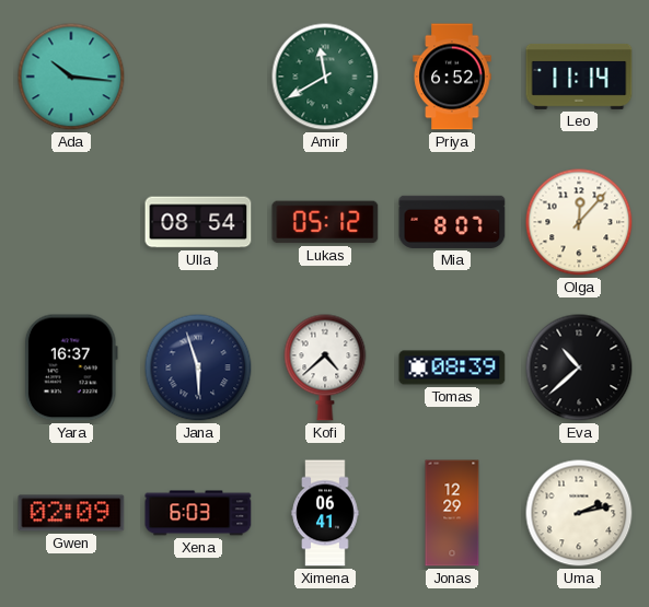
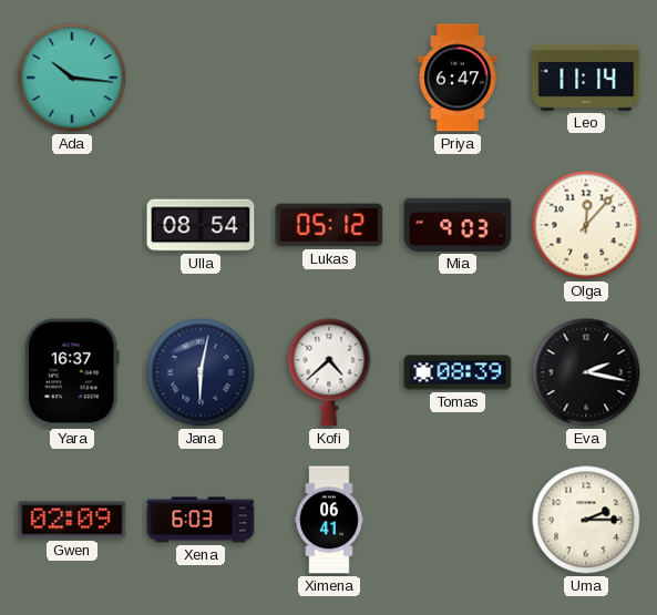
Amir: 11:40 -> none
Priya: 6:52 -> 6:47
Mia: 8:07 -> 9:03
Jana: 5:57 -> 6:02
Eva: 10:38 -> 2:17
Jonas: 12:29 -> none
Uma: 2:13 -> 2:15
